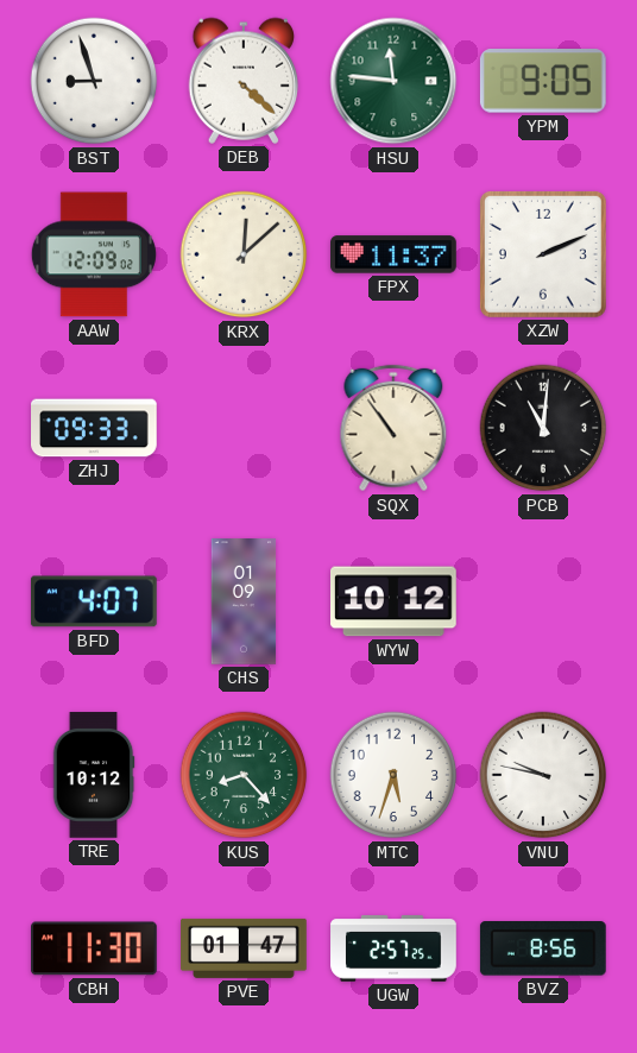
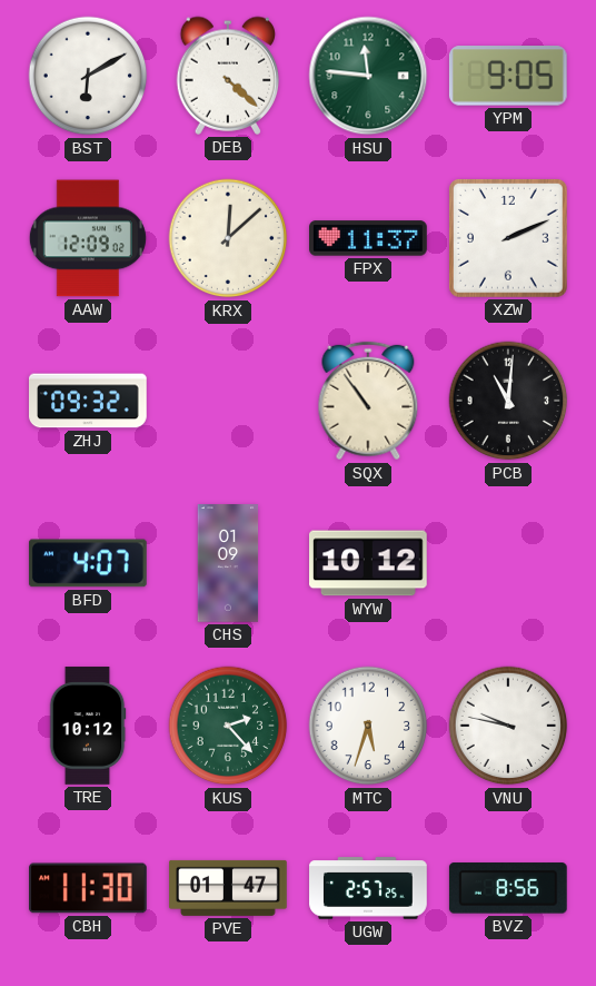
BST: 8:57 -> 6:10
ZHJ: 09:33 -> 09:32
KUS: 8:23 -> 2:23
